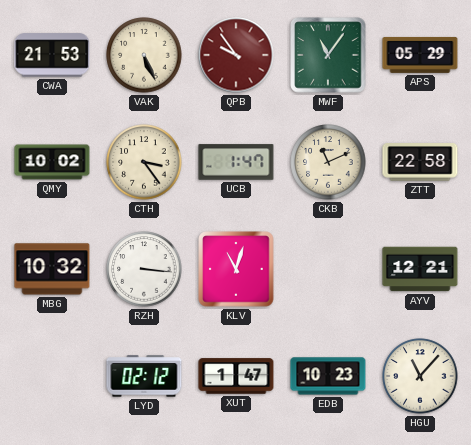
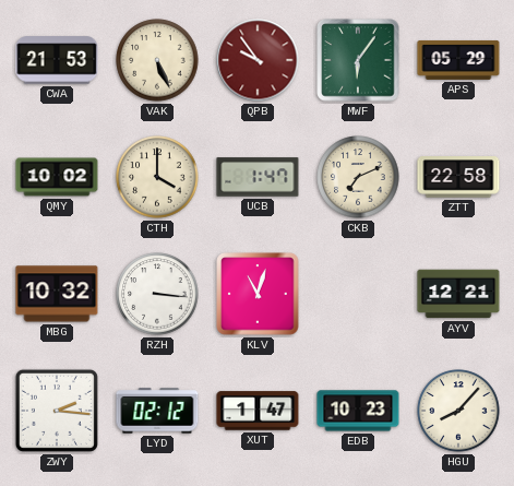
MWF: 11:06 -> 6:06
CTH: 3:24 -> 4:00
CKB: 11:11 -> 7:11
ZWY: none -> 2:16
HGU: 11:07 -> 8:07
